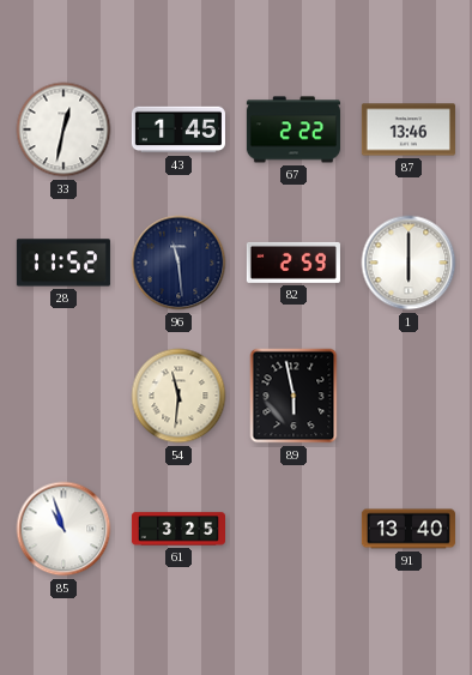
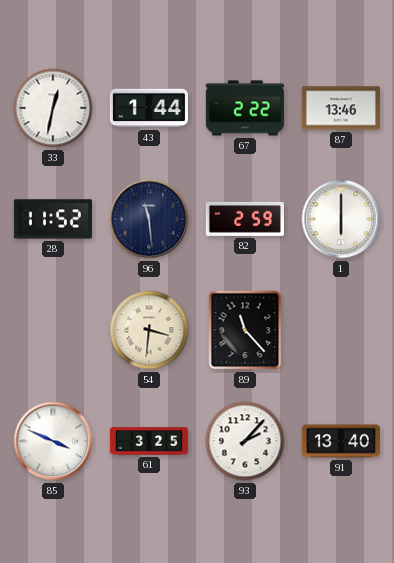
43: 1:45 -> 1:44
54: 11:31 -> 3:31
89: 5:58 -> 11:23
85: 10:57 -> 3:49
93: none -> 2:07
